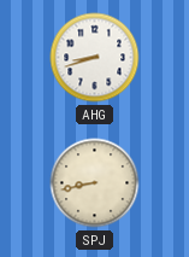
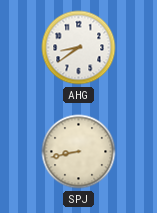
AHG: 8:42 -> 8:39
